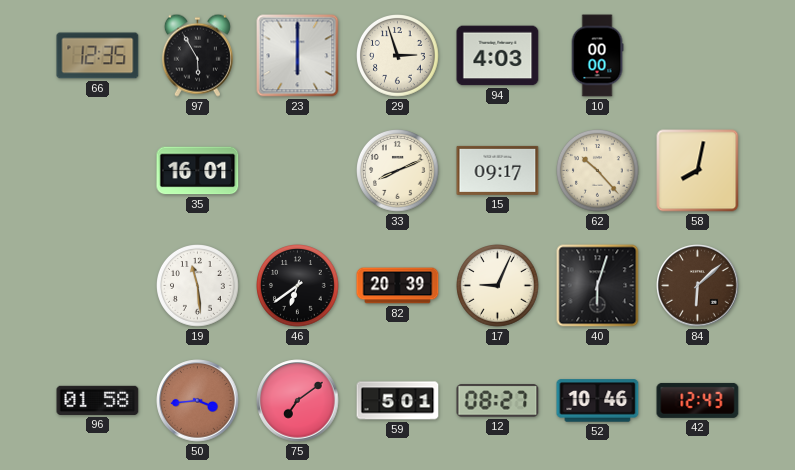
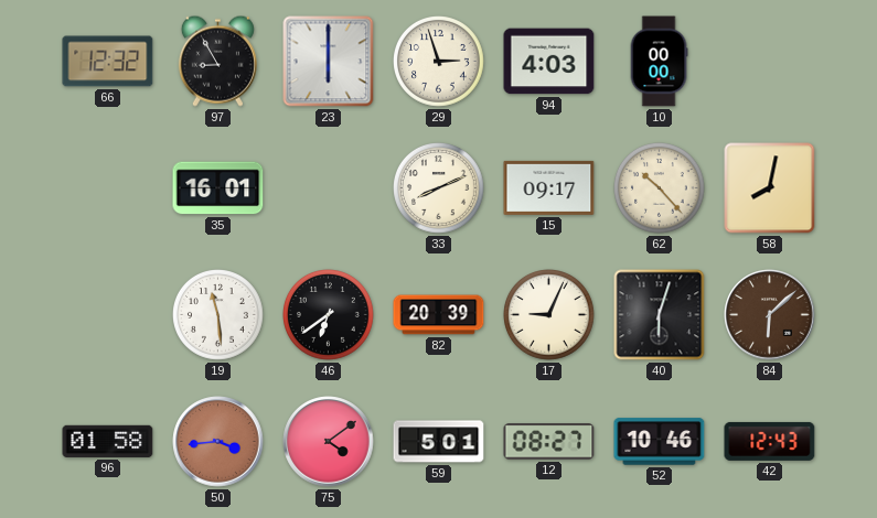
66: 12:35 -> 12:32
97: 5:55 -> 8:55
75: 7:09 -> 4:09
